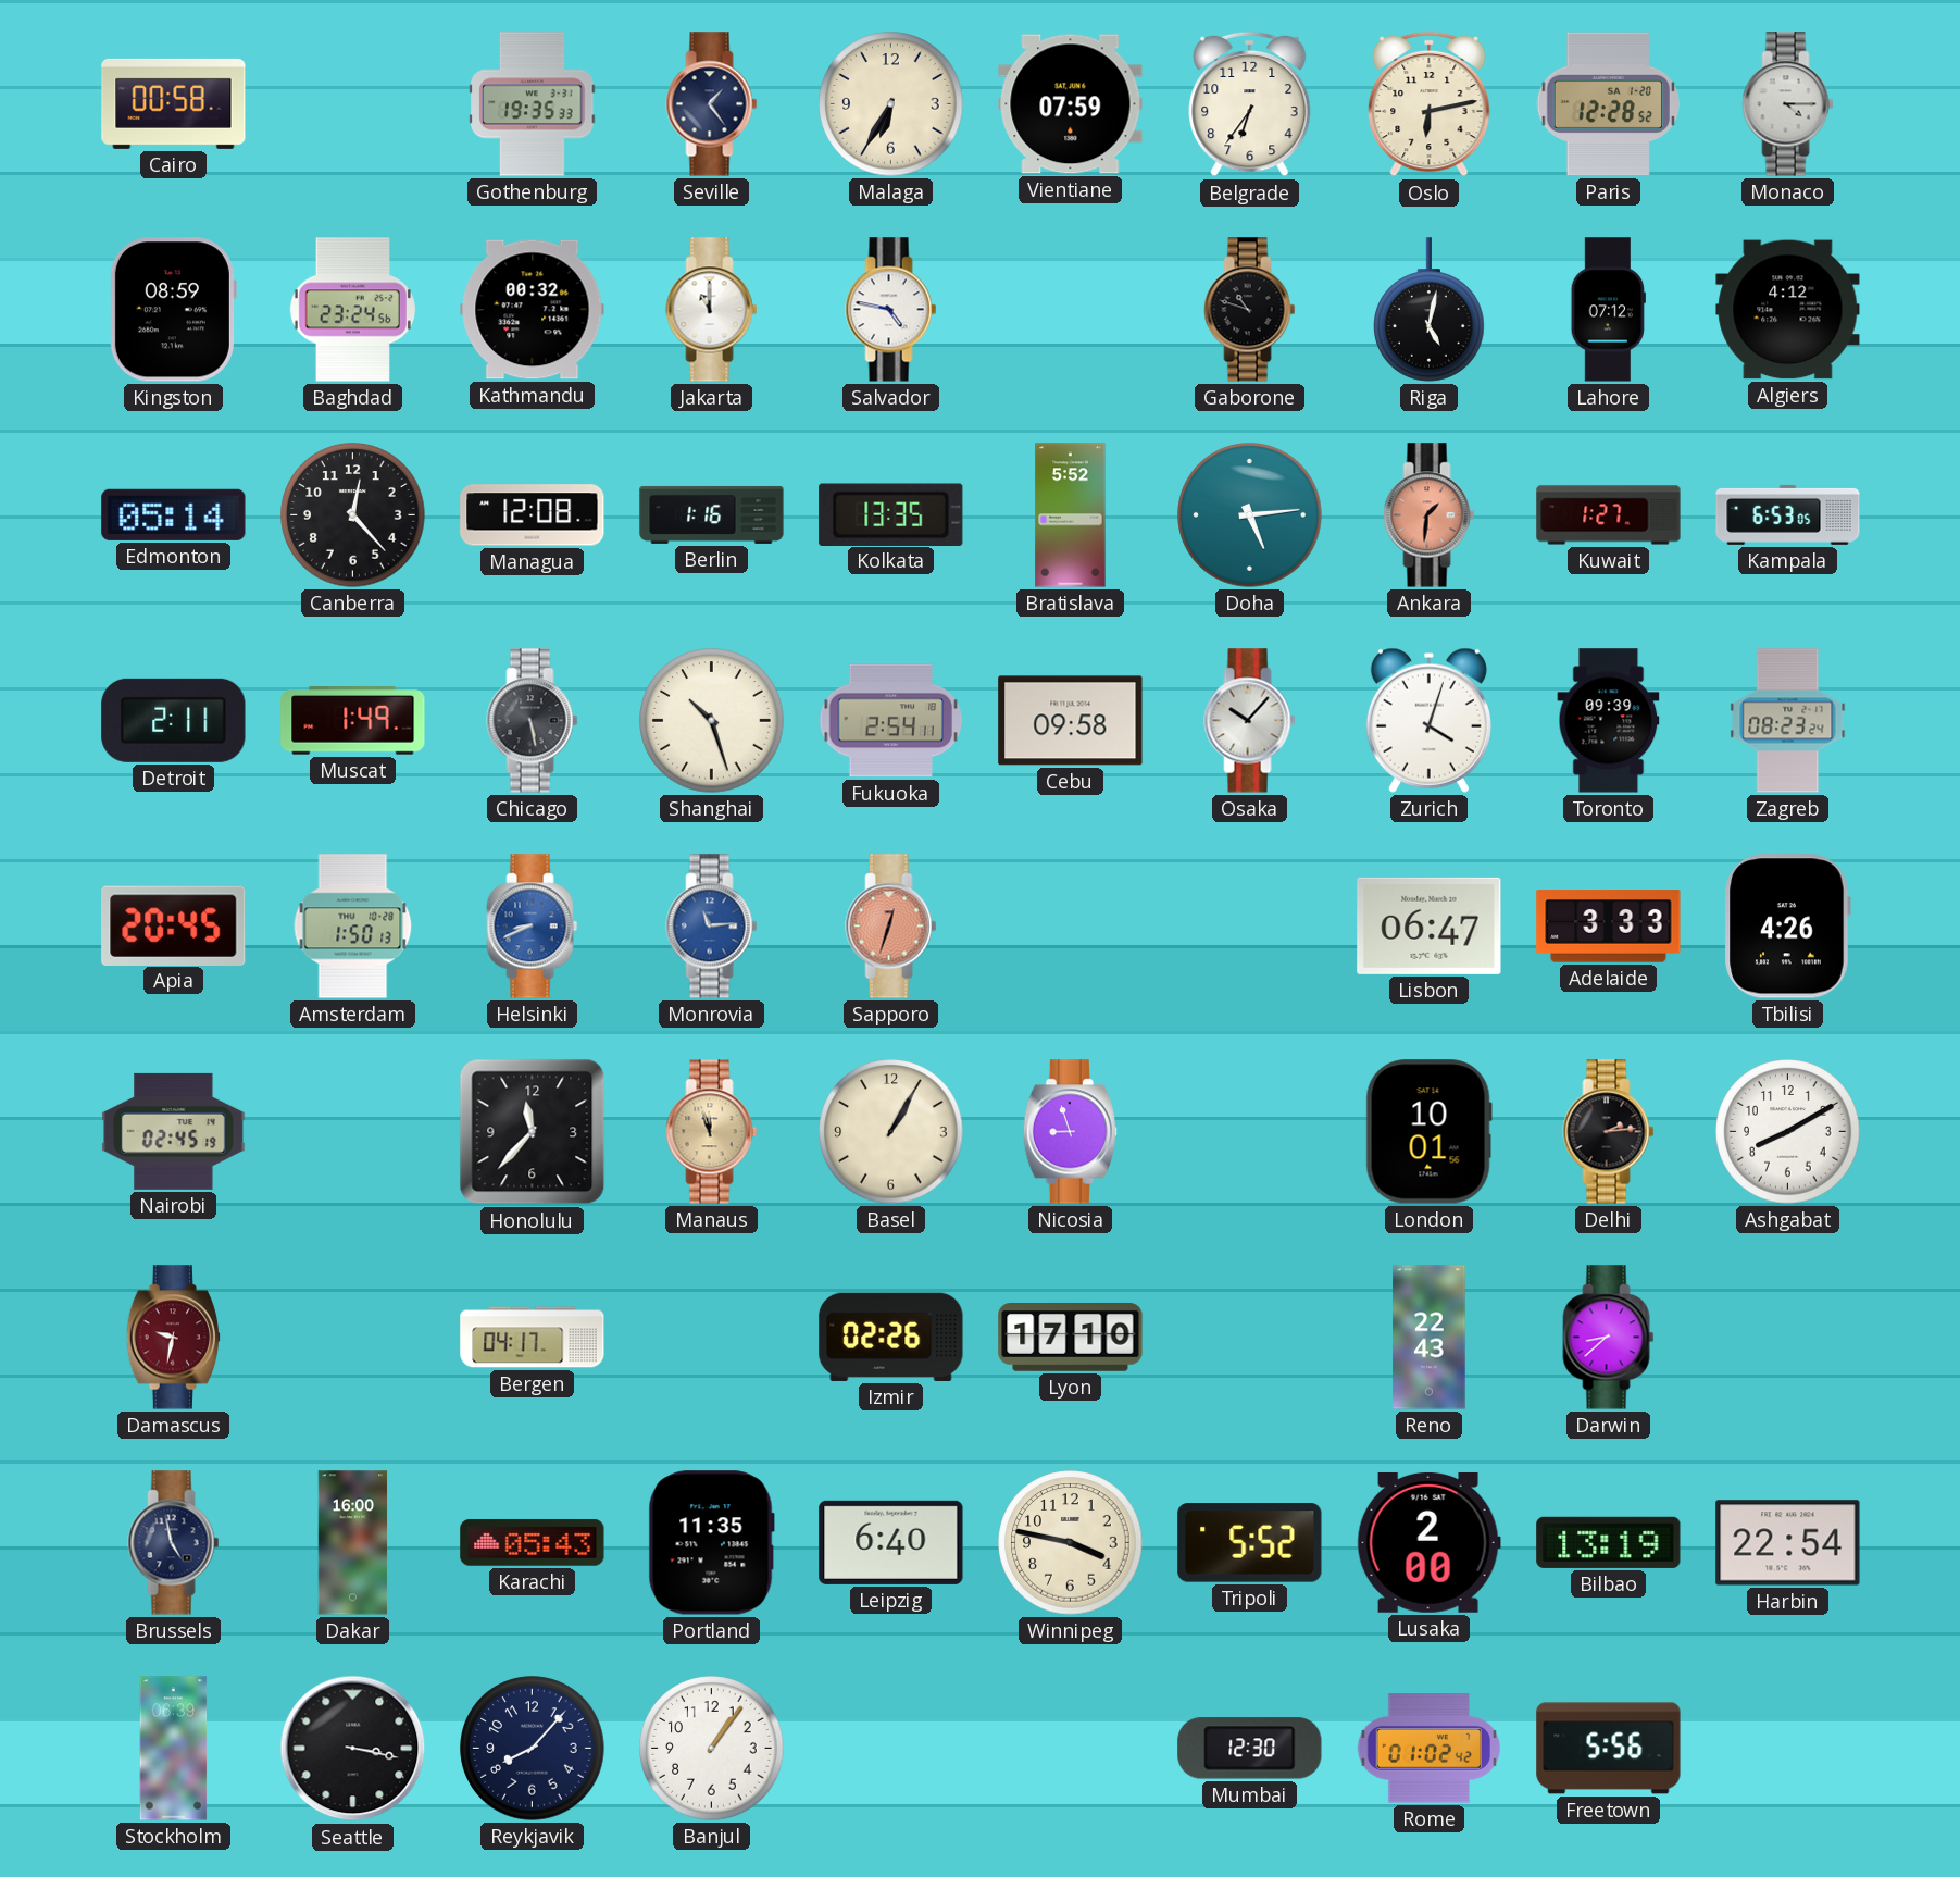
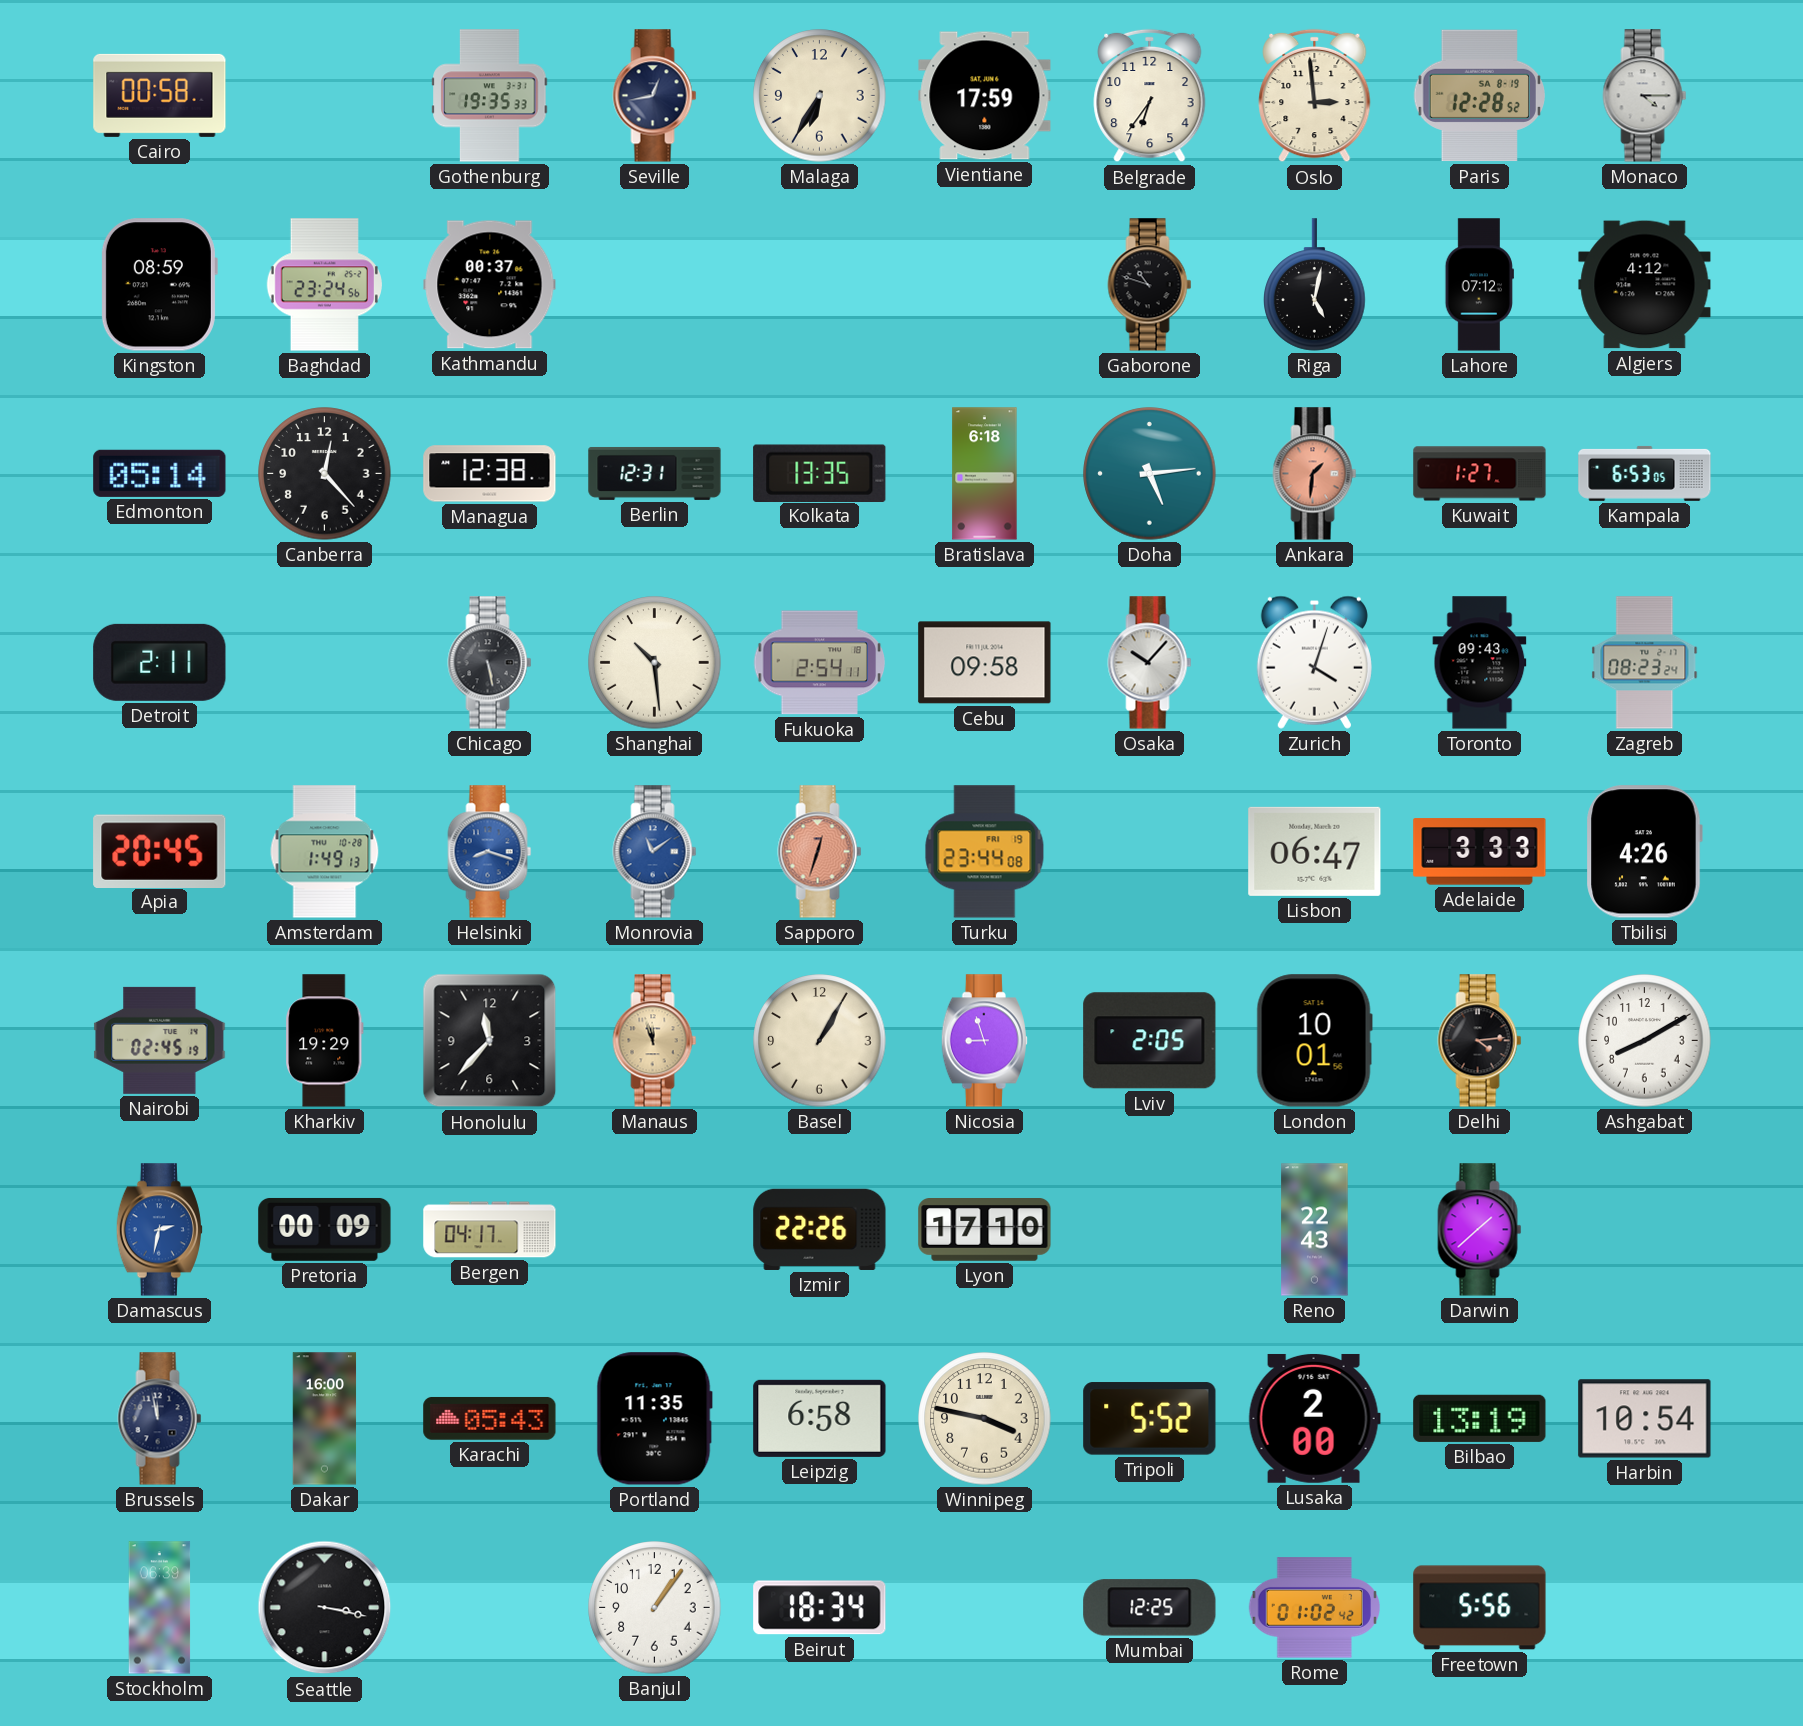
Seville: 1:24 -> 12:43
Vientiane: 07:59 -> 17:59
Oslo: 6:13 -> 2:59
Paris date: SA 1-20 -> SA 8-19
Kathmandu: 00:32 -> 00:37
Jakarta: 11:00 -> none
Salvador: 4:47 -> none
Managua: 12:08 -> 12:38
Berlin: 1:16 -> 12:31
Bratislava: 5:52 -> 6:18
Muscat: 1:49 -> none
Shanghai: 10:27 -> 10:29
Toronto: 09:39 -> 09:43
Amsterdam: 1:50 -> 1:49
Helsinki: 8:41 -> 8:18
Monrovia: 11:14 -> 11:09
Turku: none -> 23:44
Kharkiv: none -> 19:29
Lviv: none -> 2:05
Delhi: 2:14 -> 4:14
Damascus: 9:32 -> 2:32
Damascus dial: burgundy -> blue
Pretoria: none -> 00:09
Izmir: 02:26 -> 22:26
Darwin: 8:38 -> 1:38
Brussels: 4:58 -> 11:58
Leipzig: 6:40 -> 6:58
Harbin: 22:54 -> 10:54
Reykjavik: 8:07 -> none
Beirut: none -> 18:34
Mumbai: 12:30 -> 12:25
